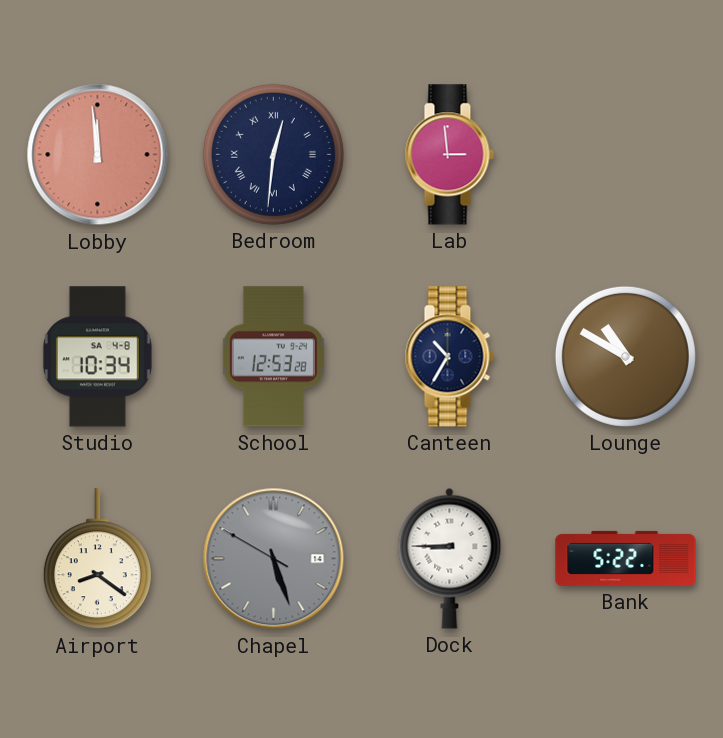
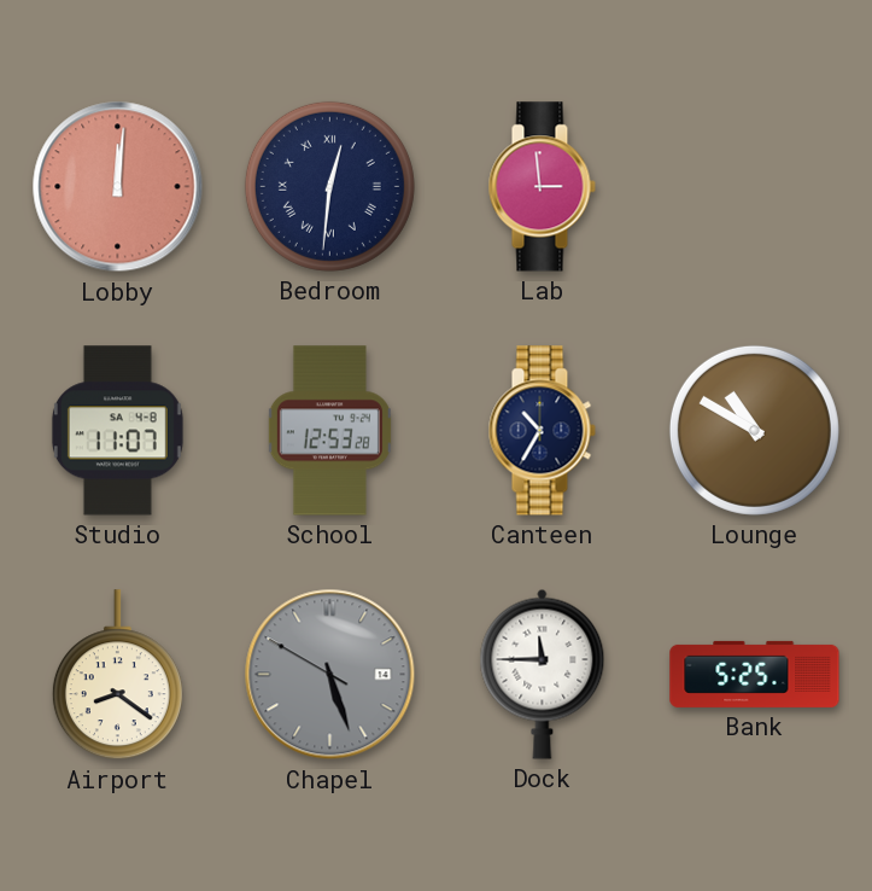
Lobby: 11:59 -> 12:01
Studio: 10:34 -> 11:07
Dock: 8:45 -> 11:45
Bank: 5:22 -> 5:25
